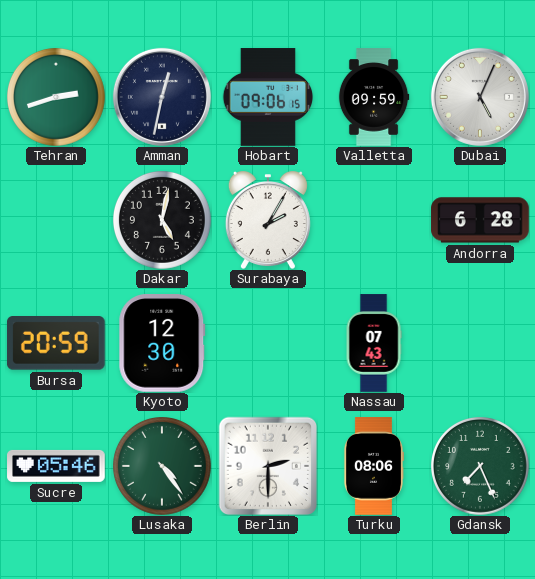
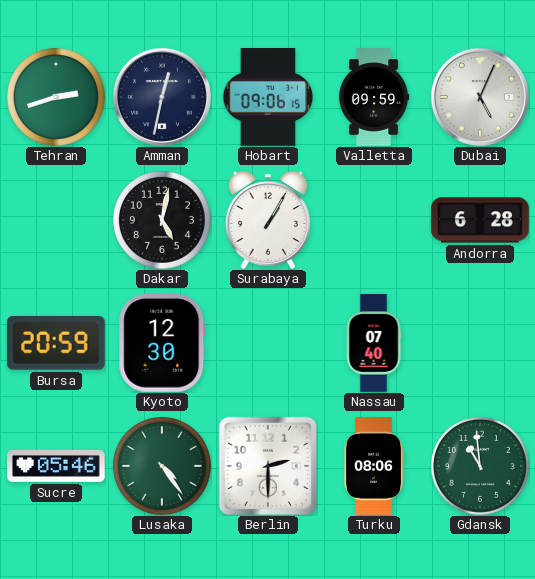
Surabaya: 2:05 -> 1:05
Nassau: 07:43 -> 07:40
Gdansk: 7:26 -> 10:59
